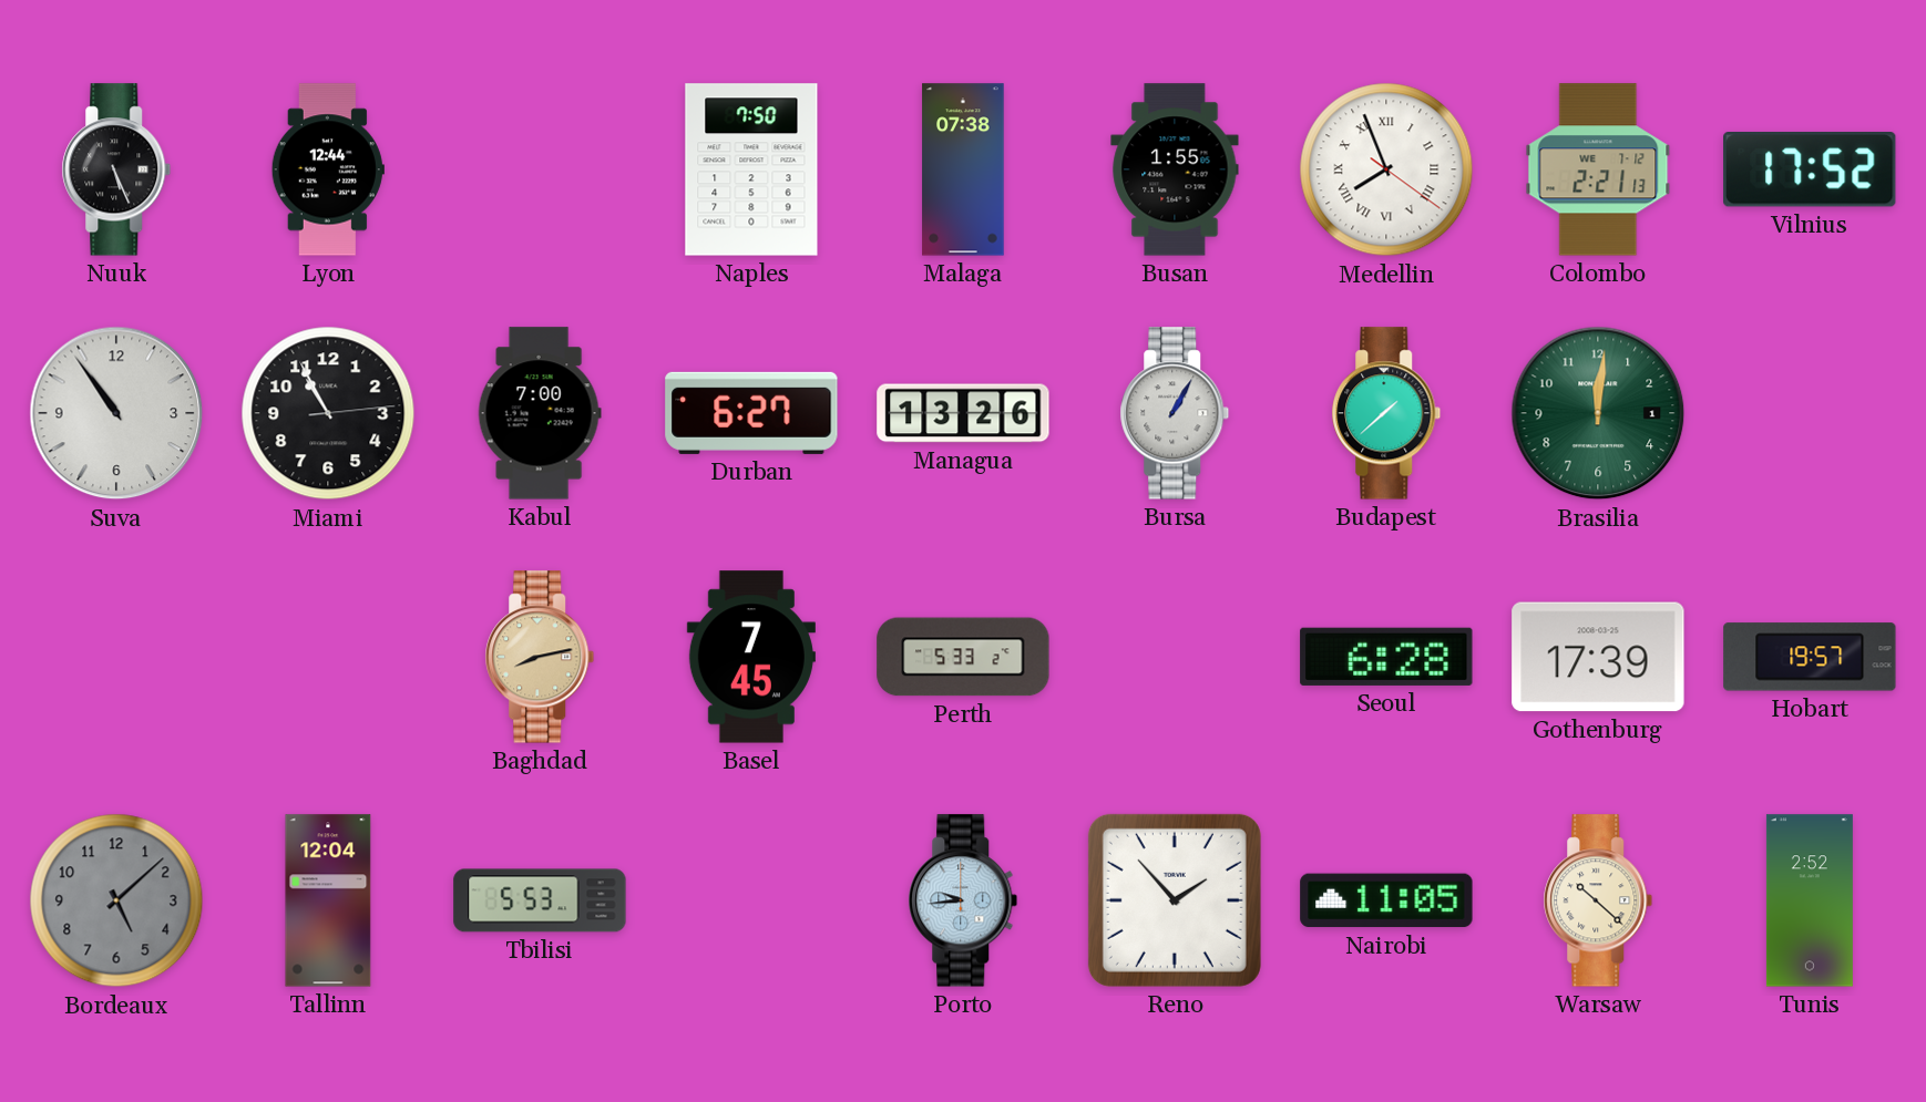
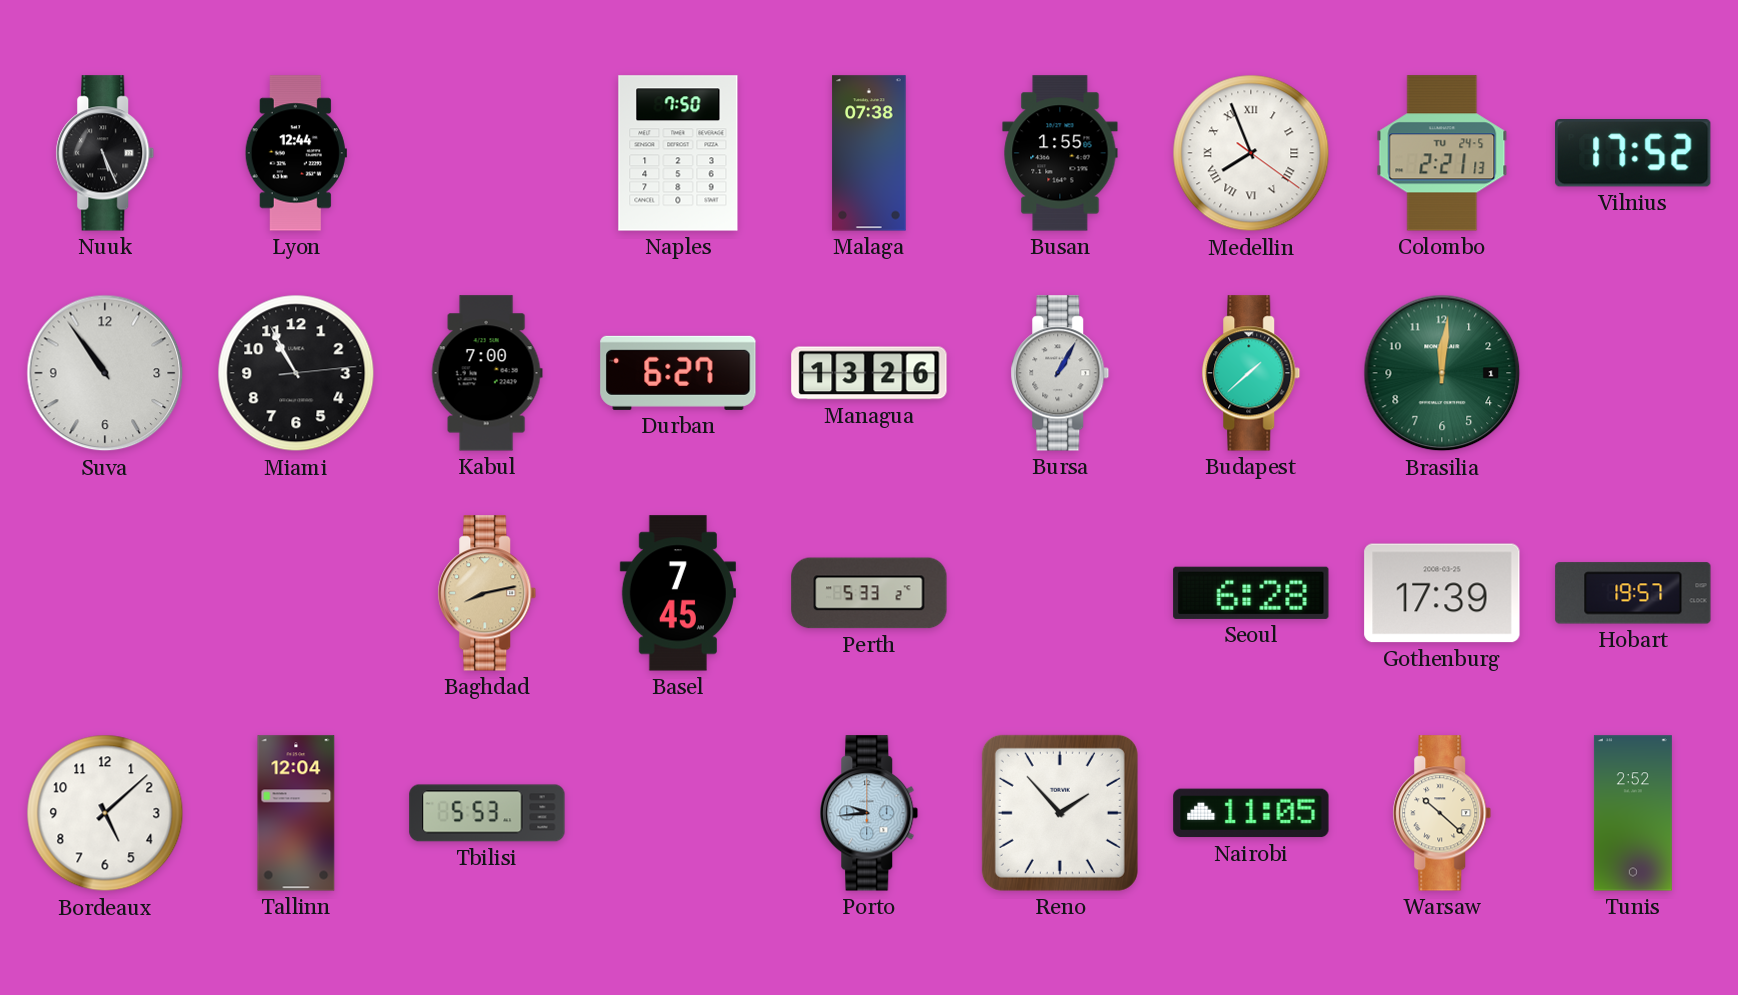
Colombo date: WE 7-12 -> TU 24-5
Bordeaux dial: grey -> white
